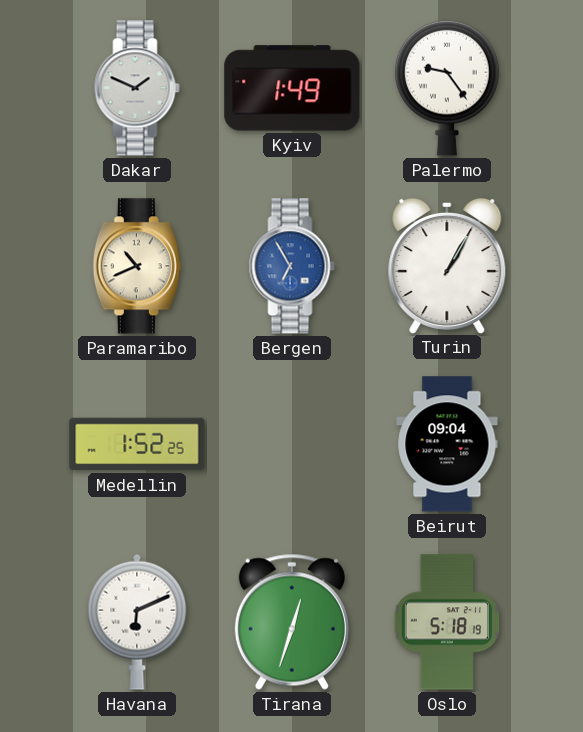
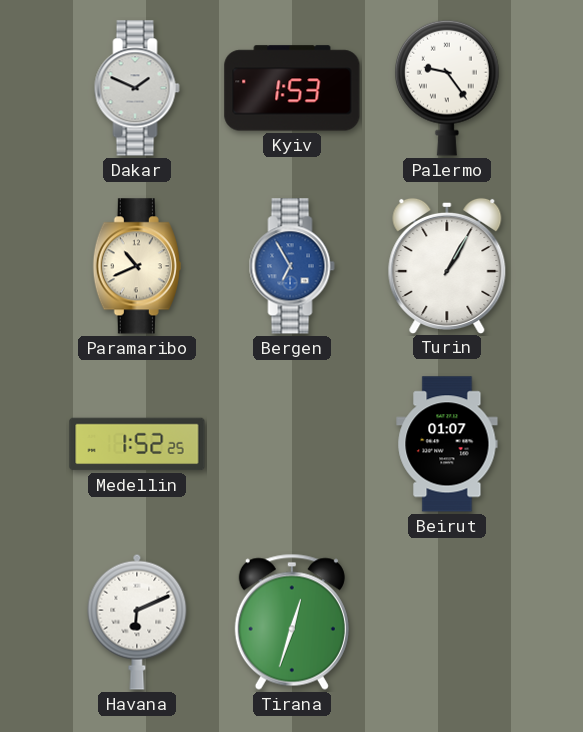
Kyiv: 1:49 -> 1:53
Beirut: 09:04 -> 01:07
Oslo: 5:18 -> none
